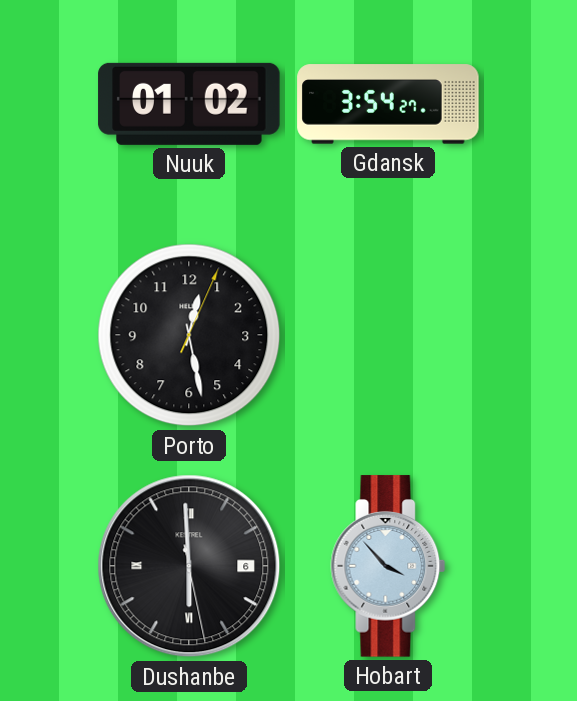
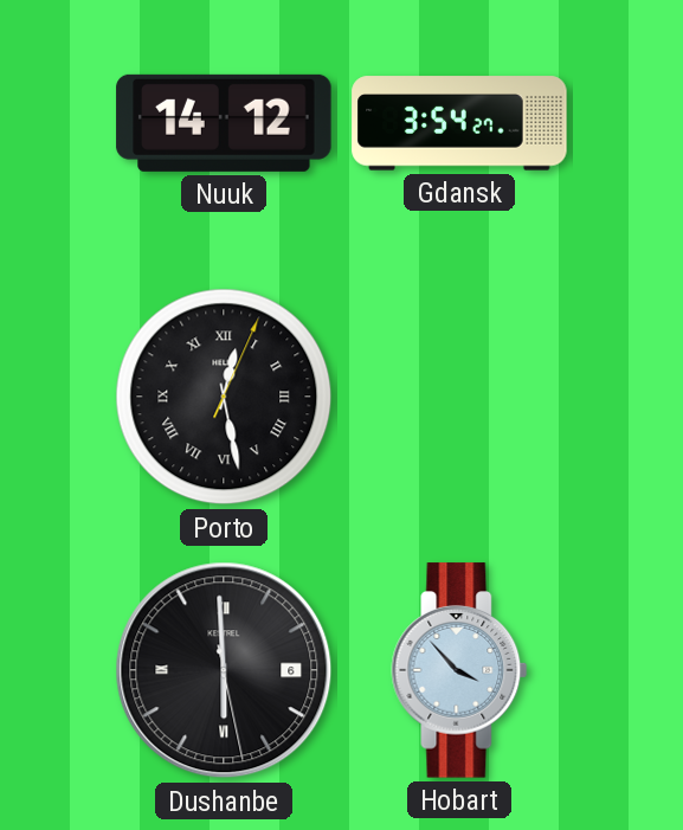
Nuuk: 01:02 -> 14:12
Porto numerals: Arabic -> Roman
